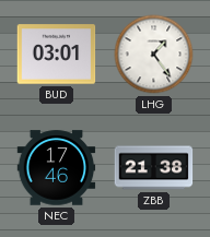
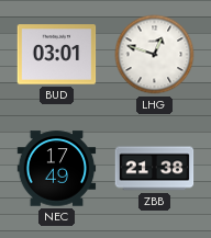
LHG: 1:24 -> 12:48
NEC: 17:46 -> 17:49
